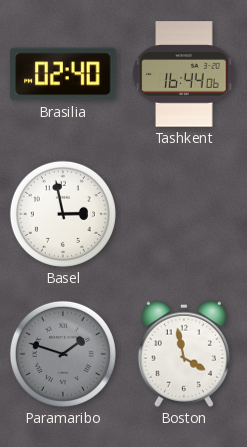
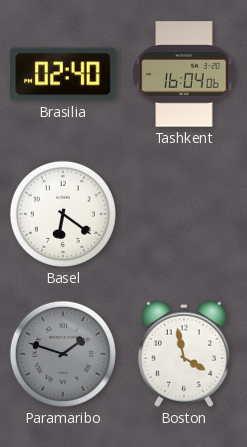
Tashkent: 16:44 -> 16:04
Basel: 2:58 -> 6:21
